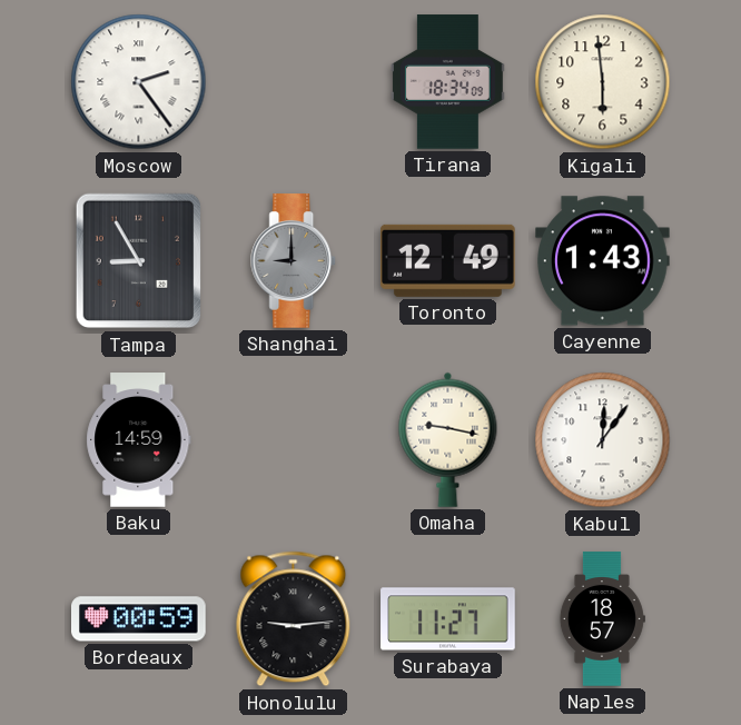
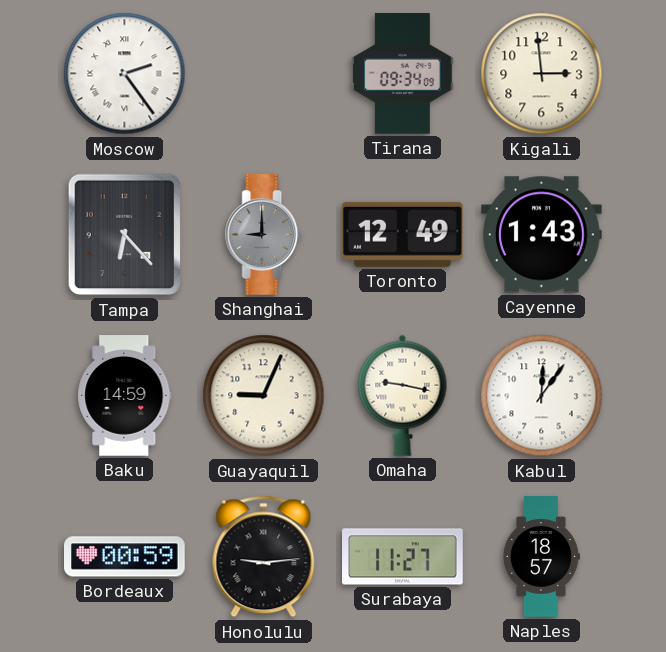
Tirana: 18:34 -> 09:34
Kigali: 5:59 -> 2:59
Tampa: 8:55 -> 6:23
Guayaquil: none -> 9:04
